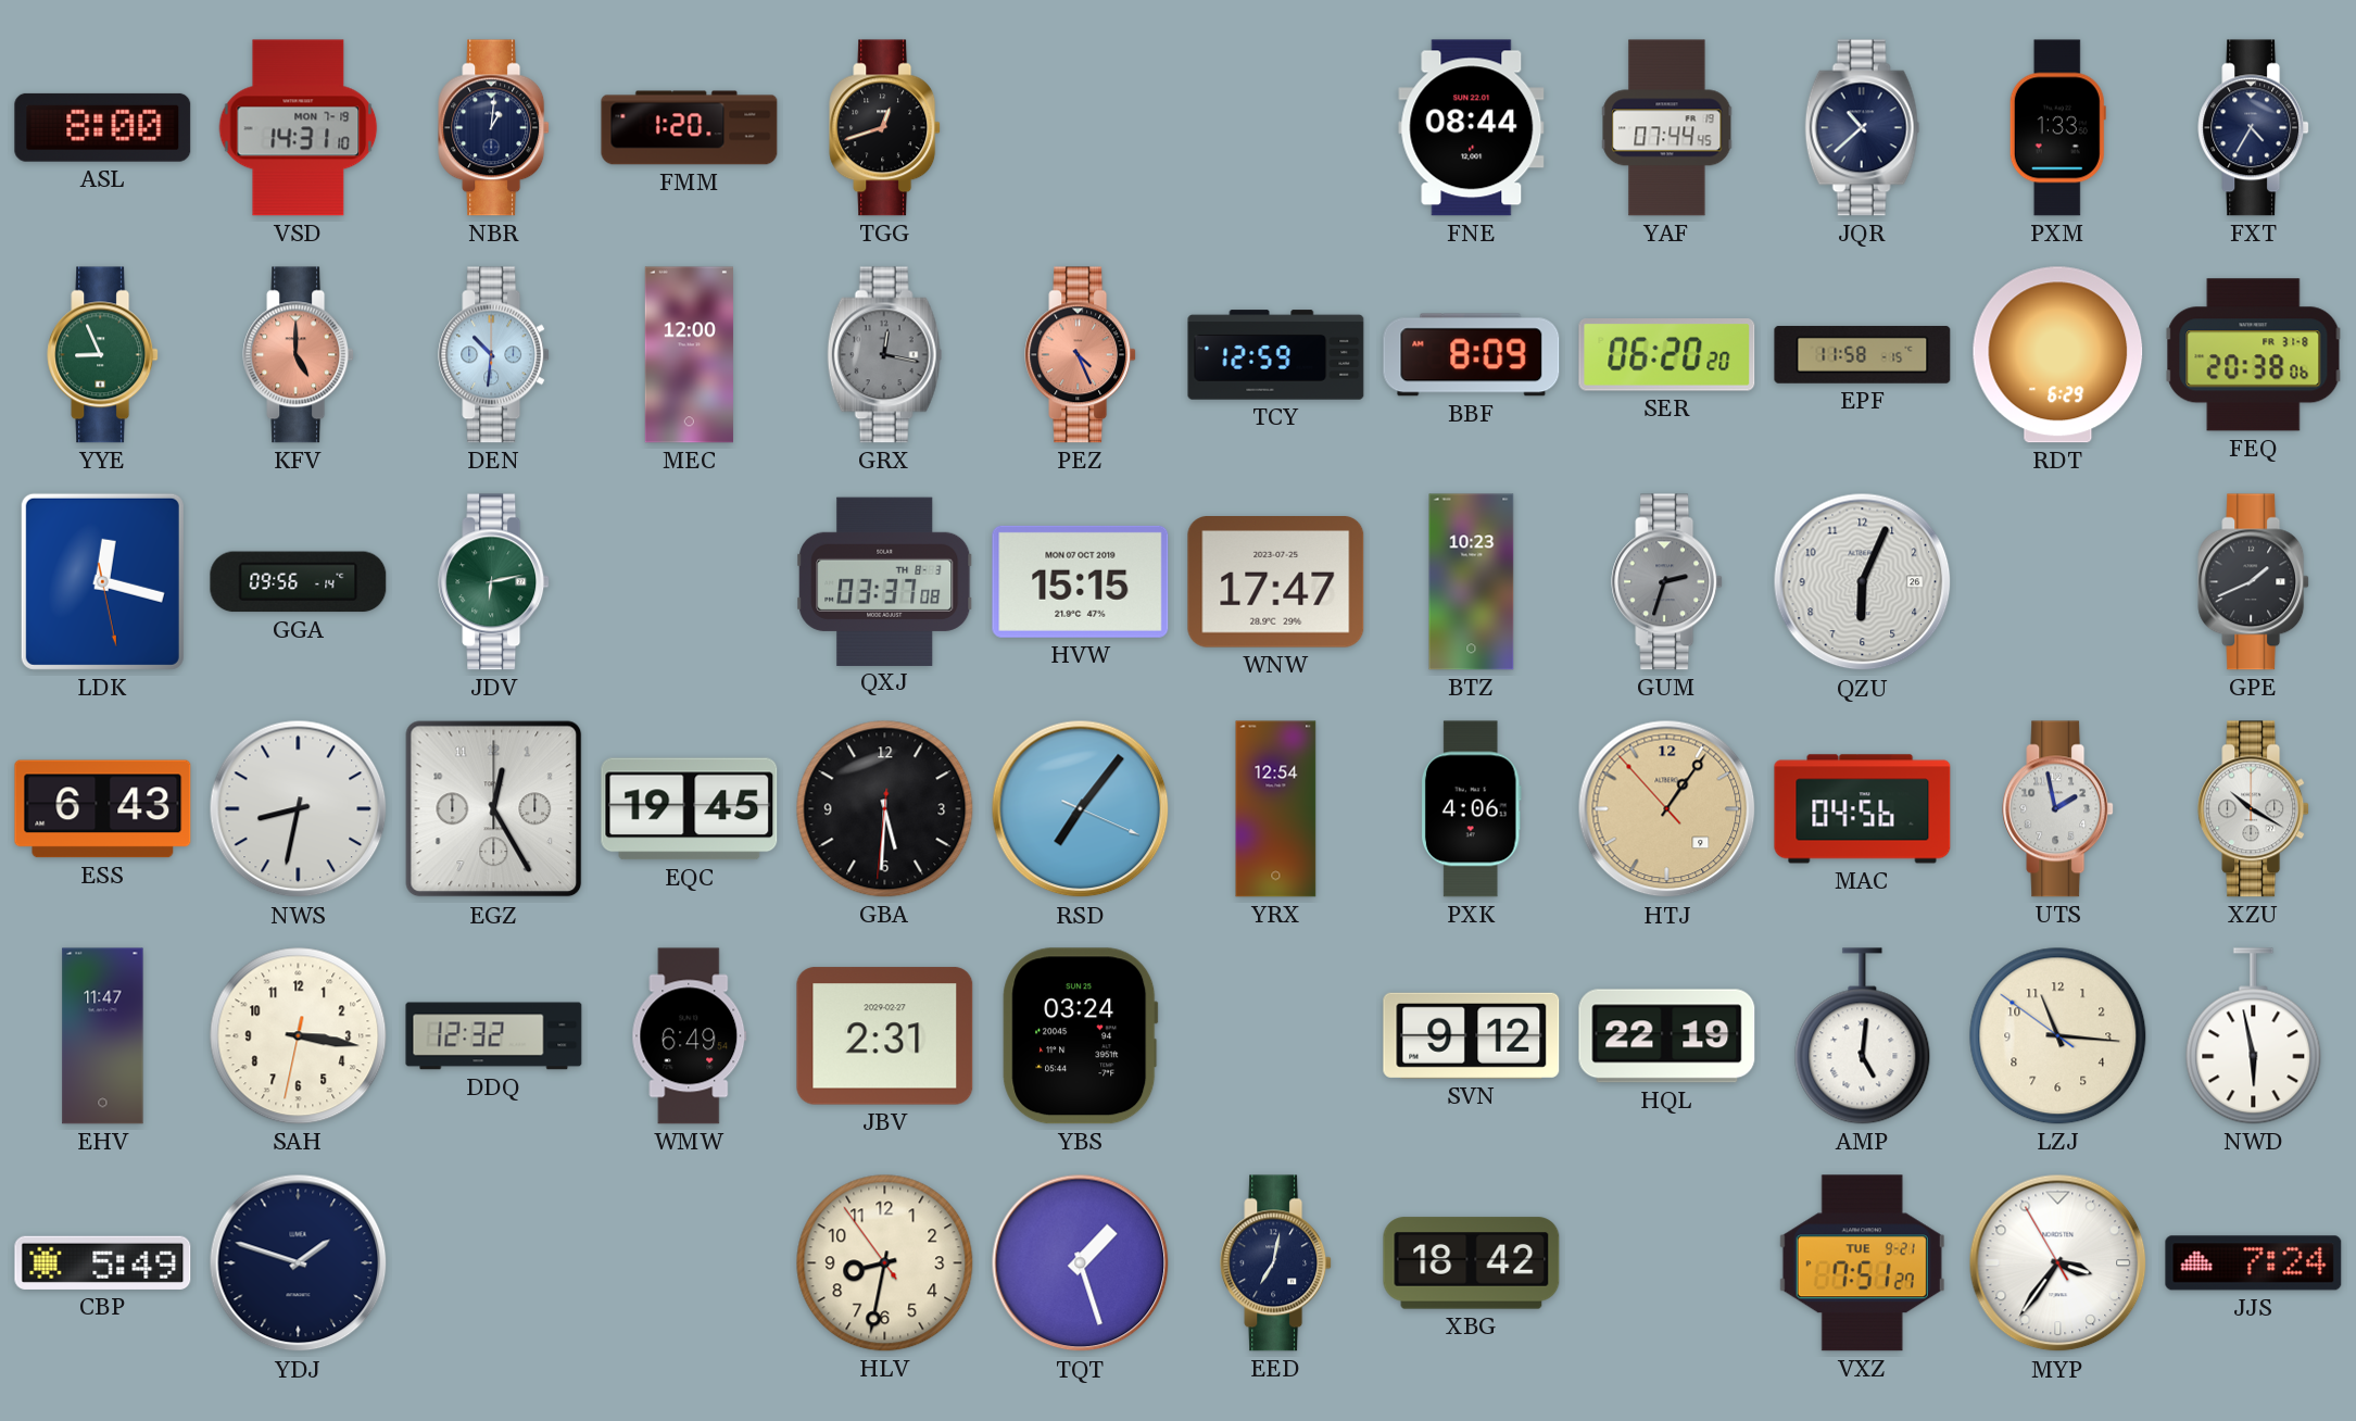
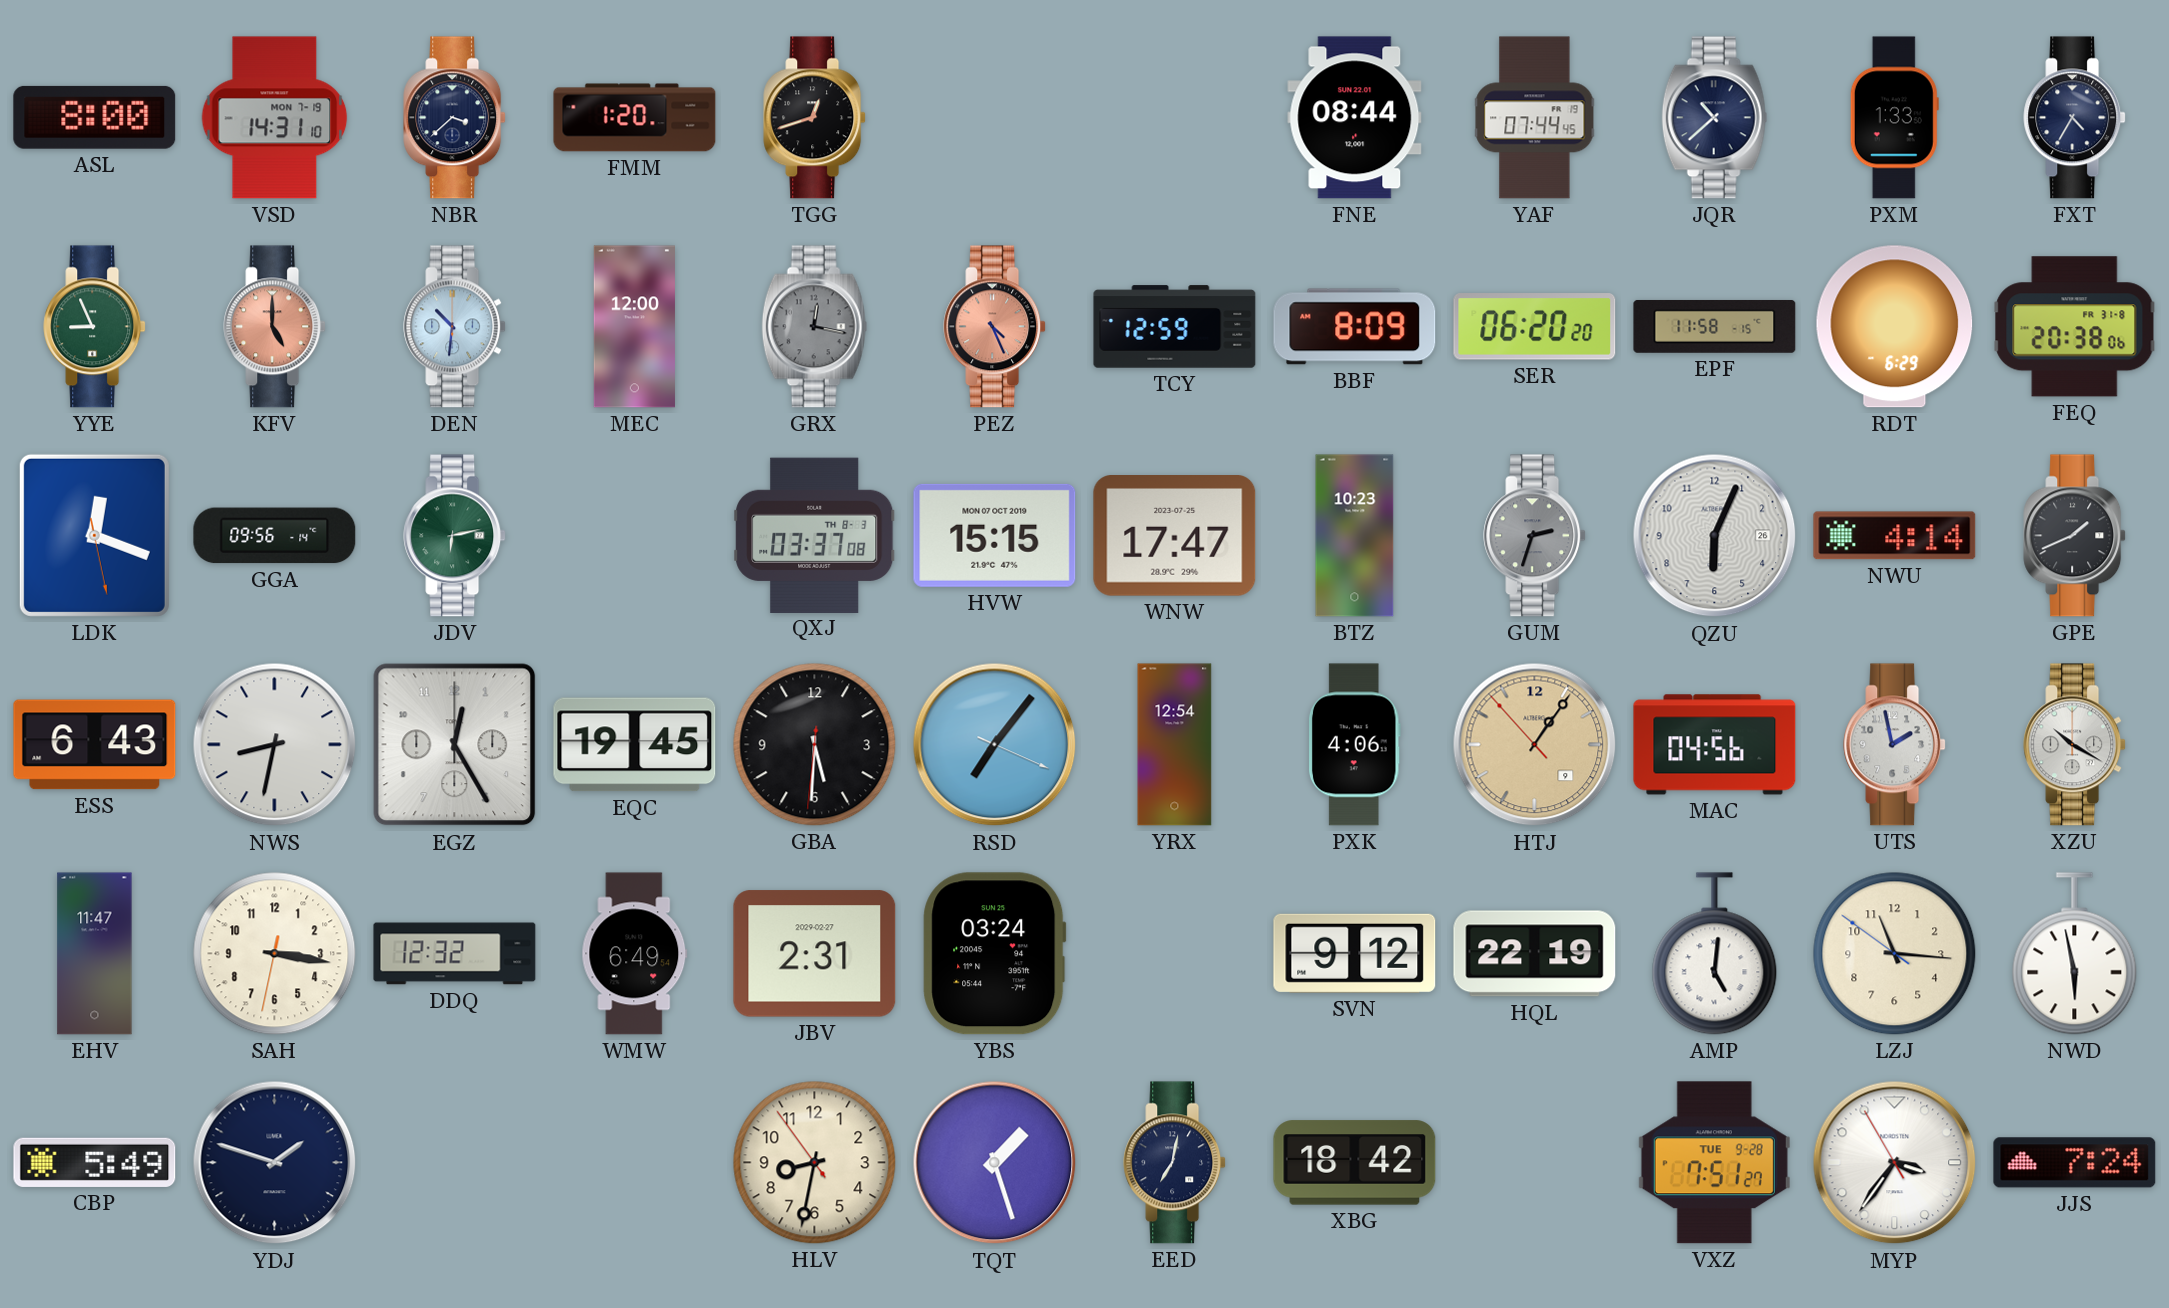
NBR: 1:01 -> 3:38
LDK: 12:17 -> 12:18
NWU: none -> 4:14
VXZ date: TUE 9-21 -> TUE 9-28
